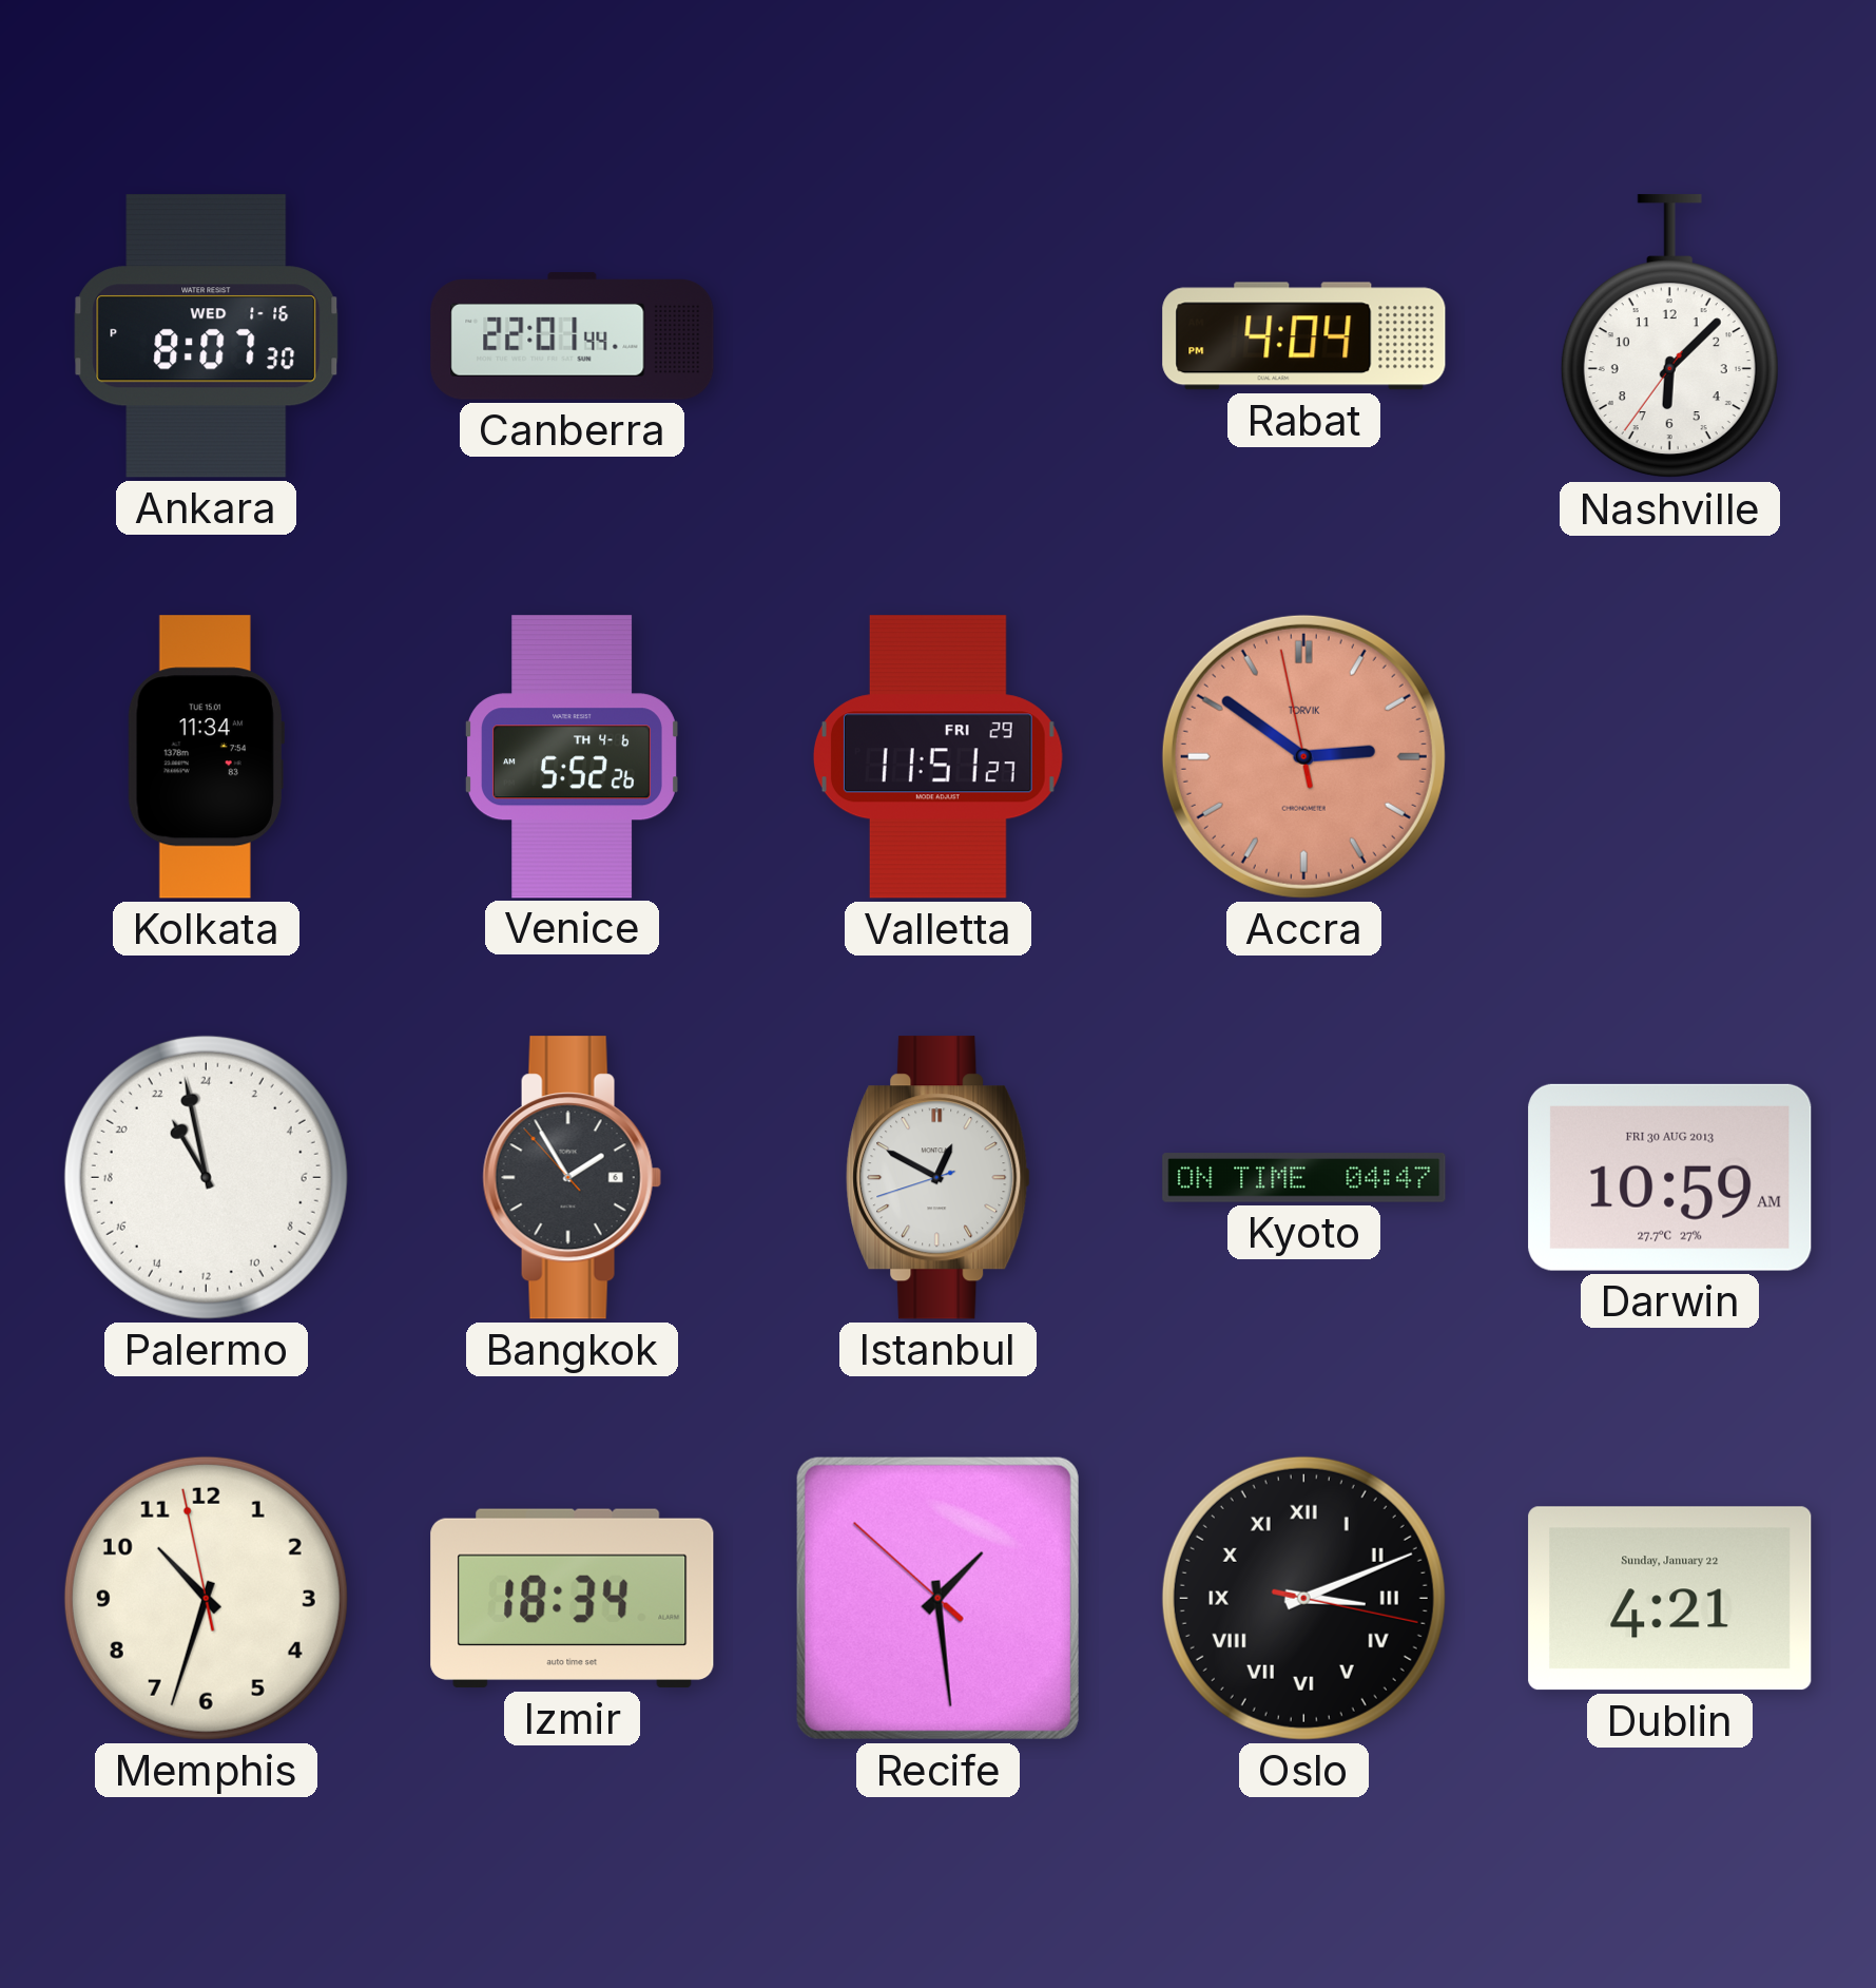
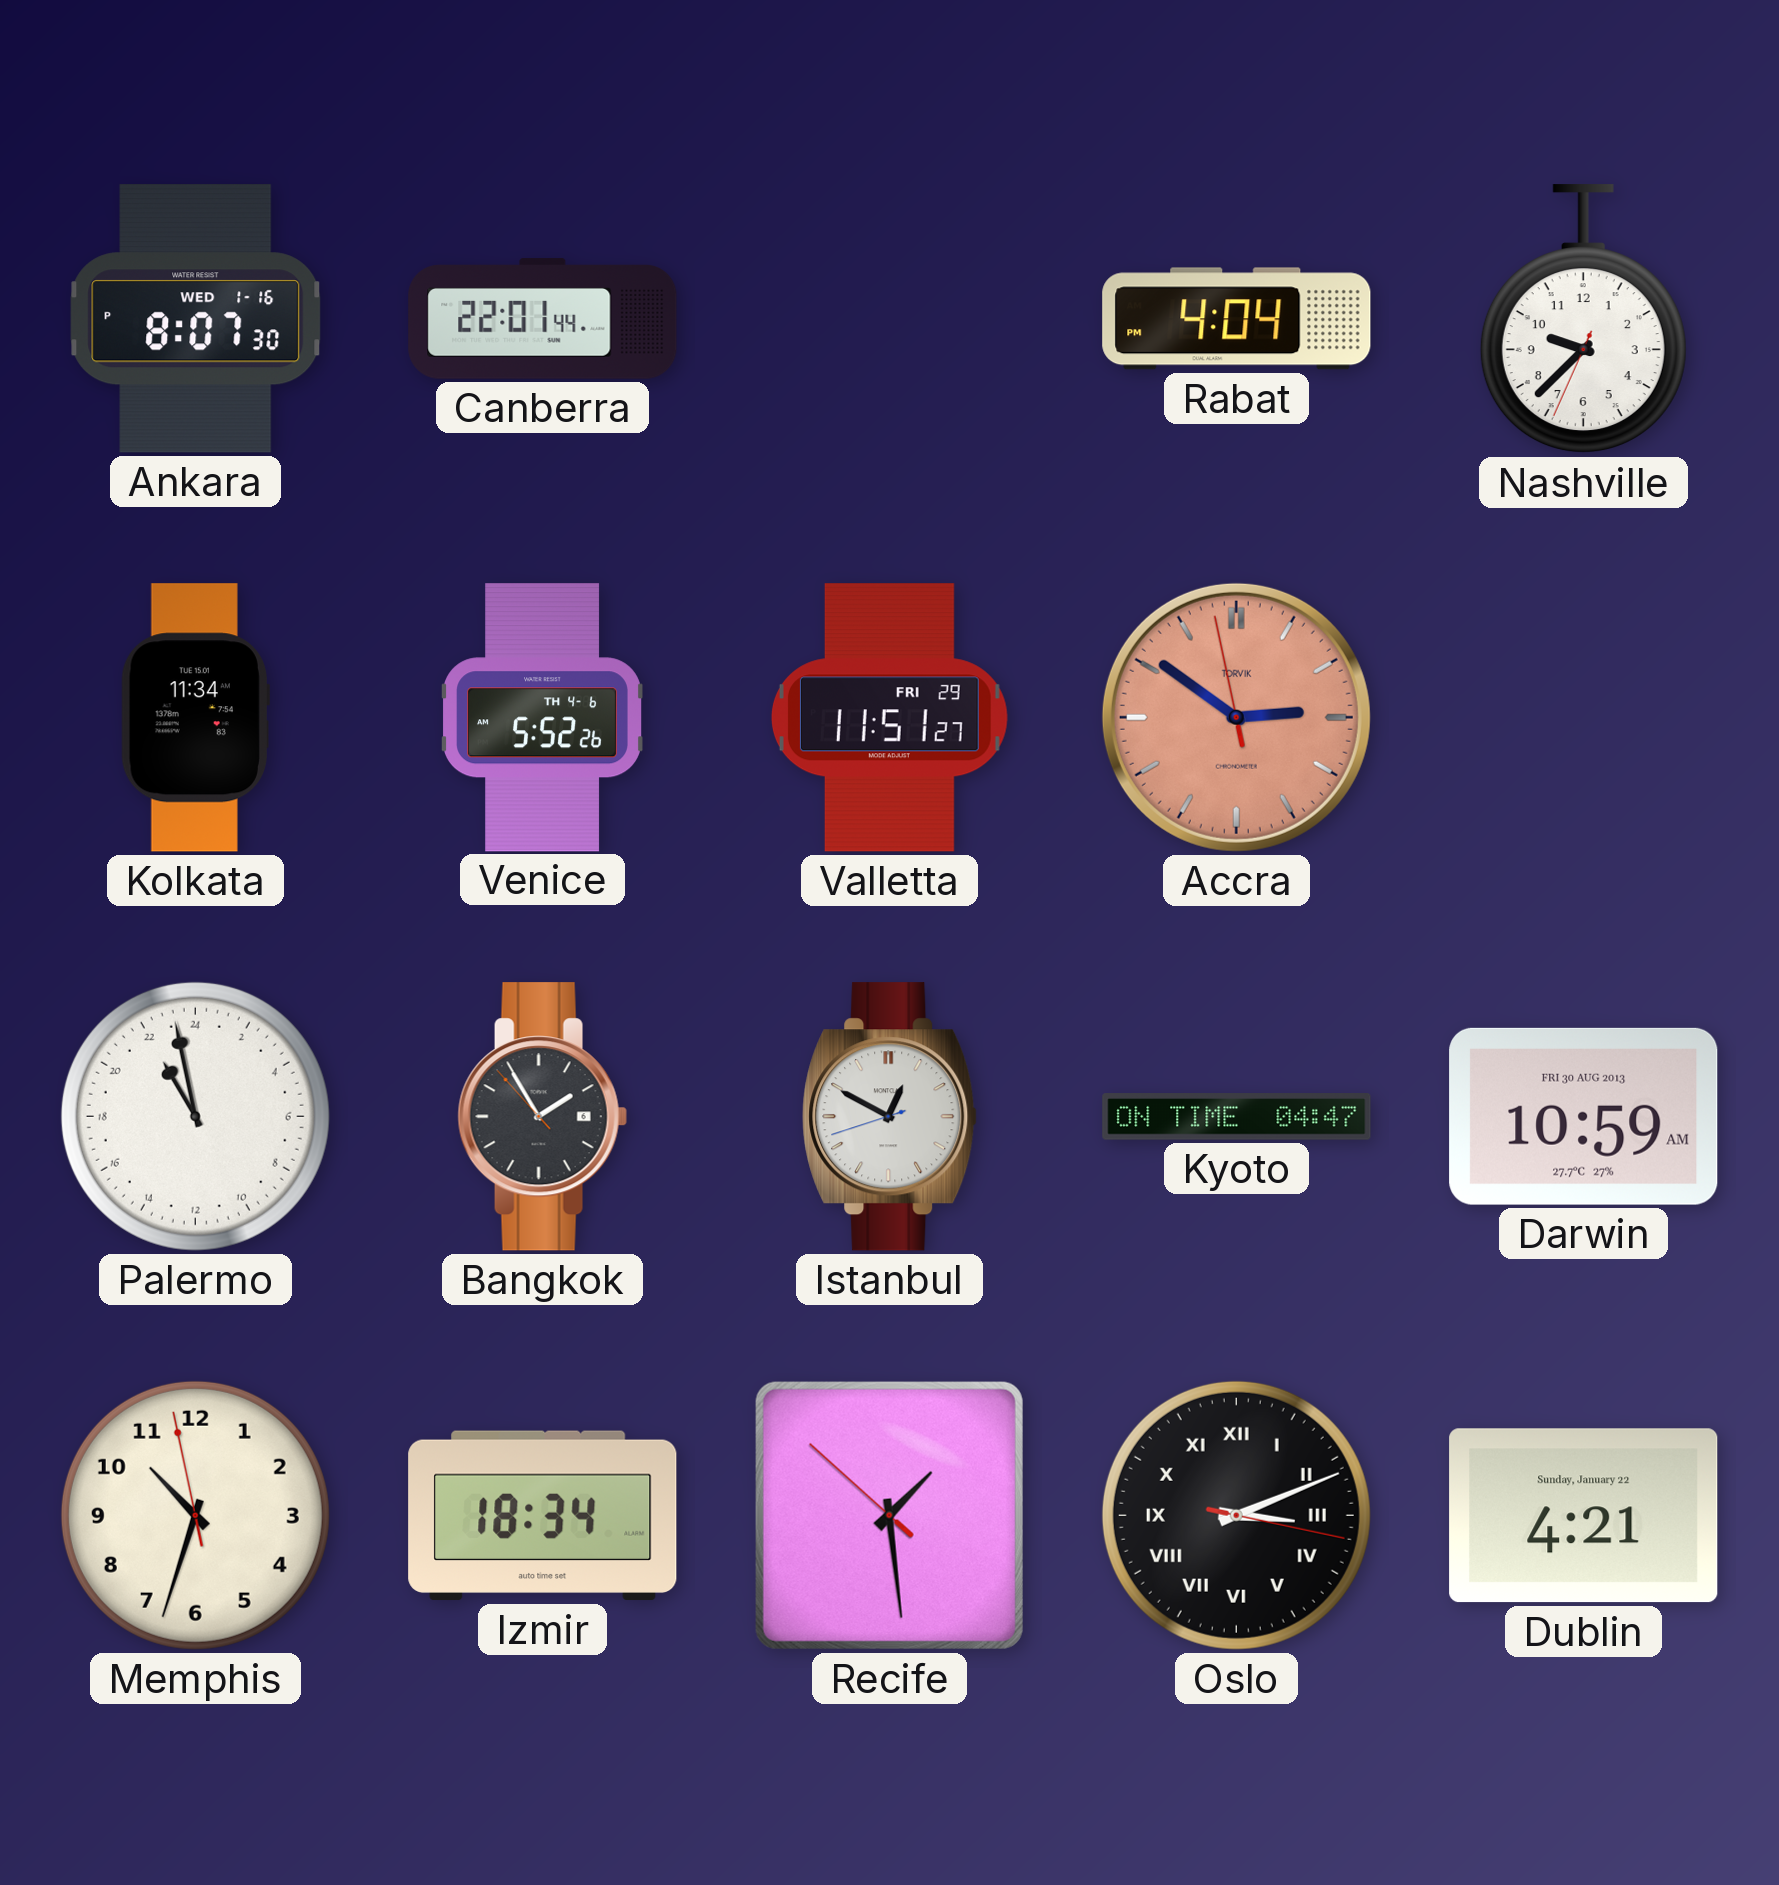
Nashville: 6:07 -> 9:37
